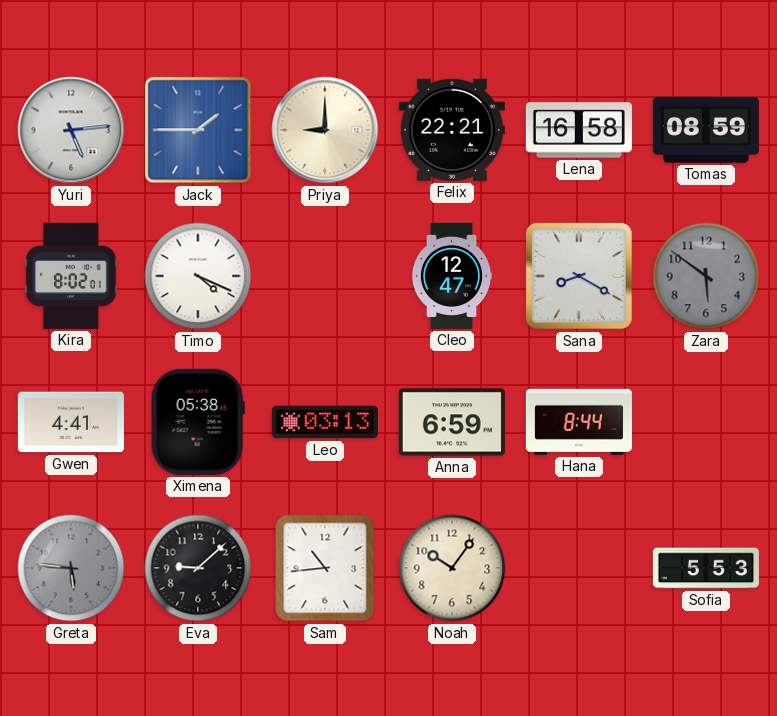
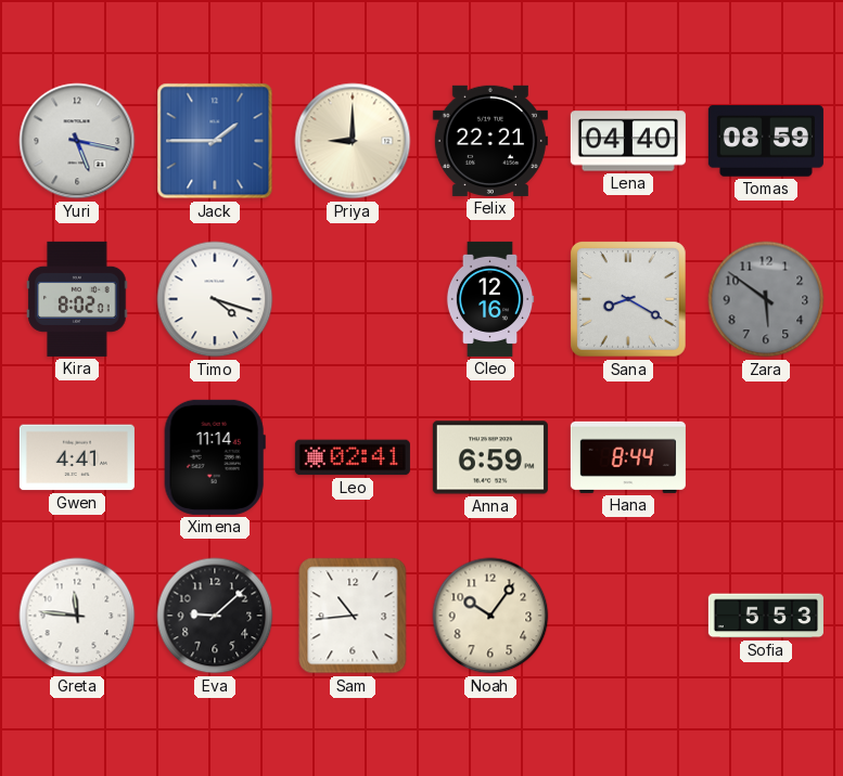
Yuri: 5:14 -> 5:17
Lena: 16:58 -> 04:40
Timo: 4:19 -> 4:18
Cleo: 12:47 -> 12:16
Ximena: 05:38 -> 11:14
Leo: 03:13 -> 02:41
Greta: 5:46 -> 11:46
Greta dial: grey -> white
